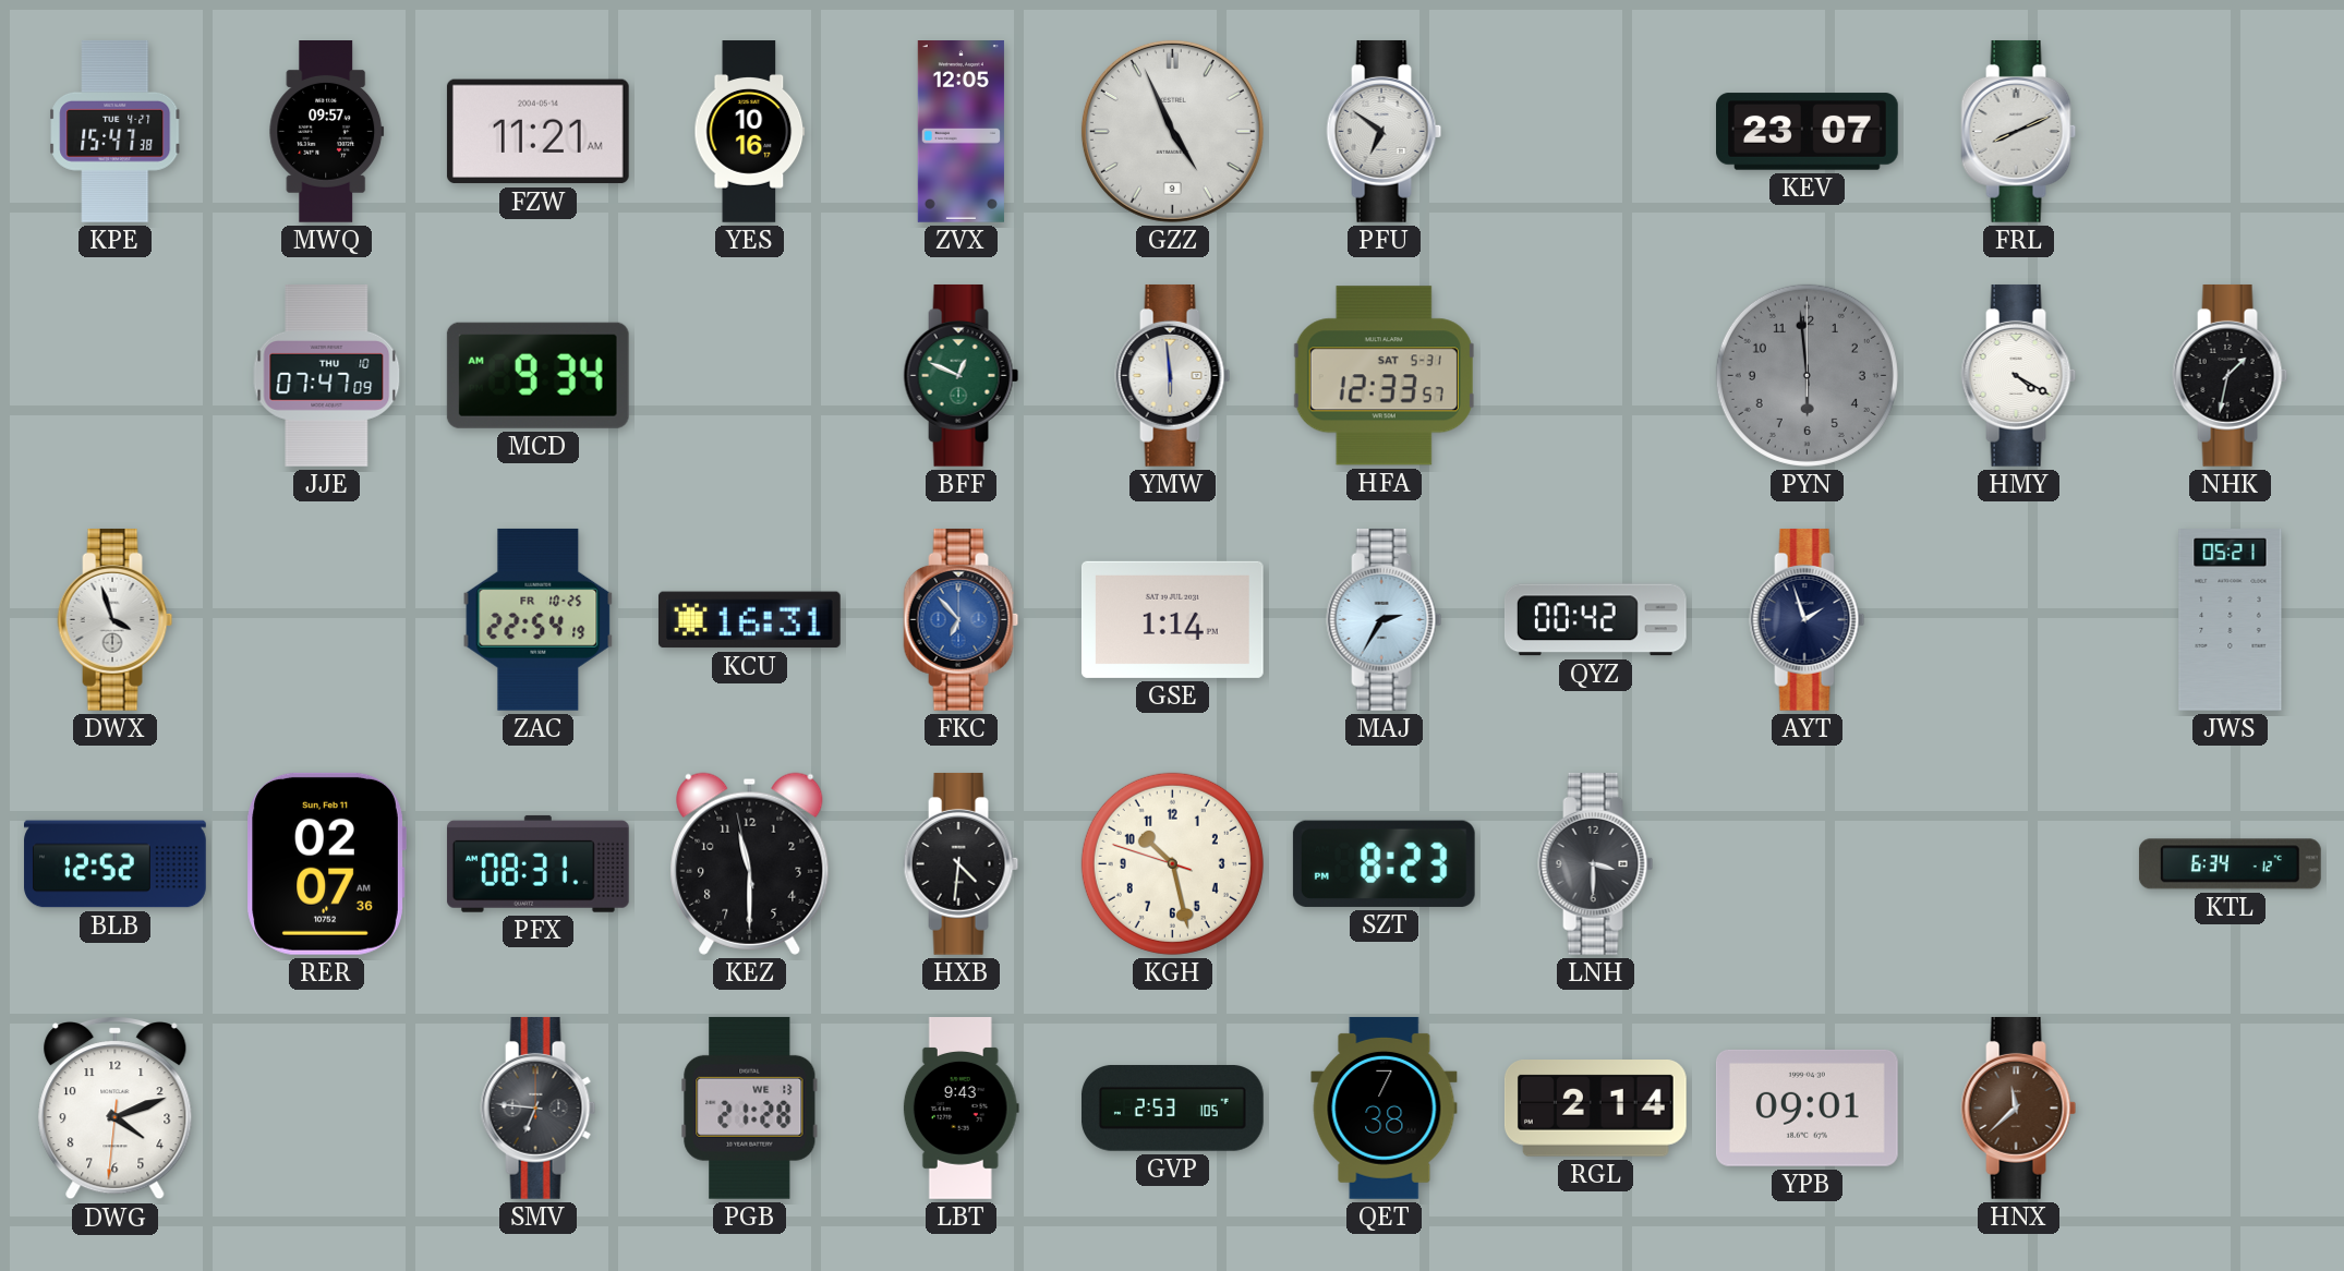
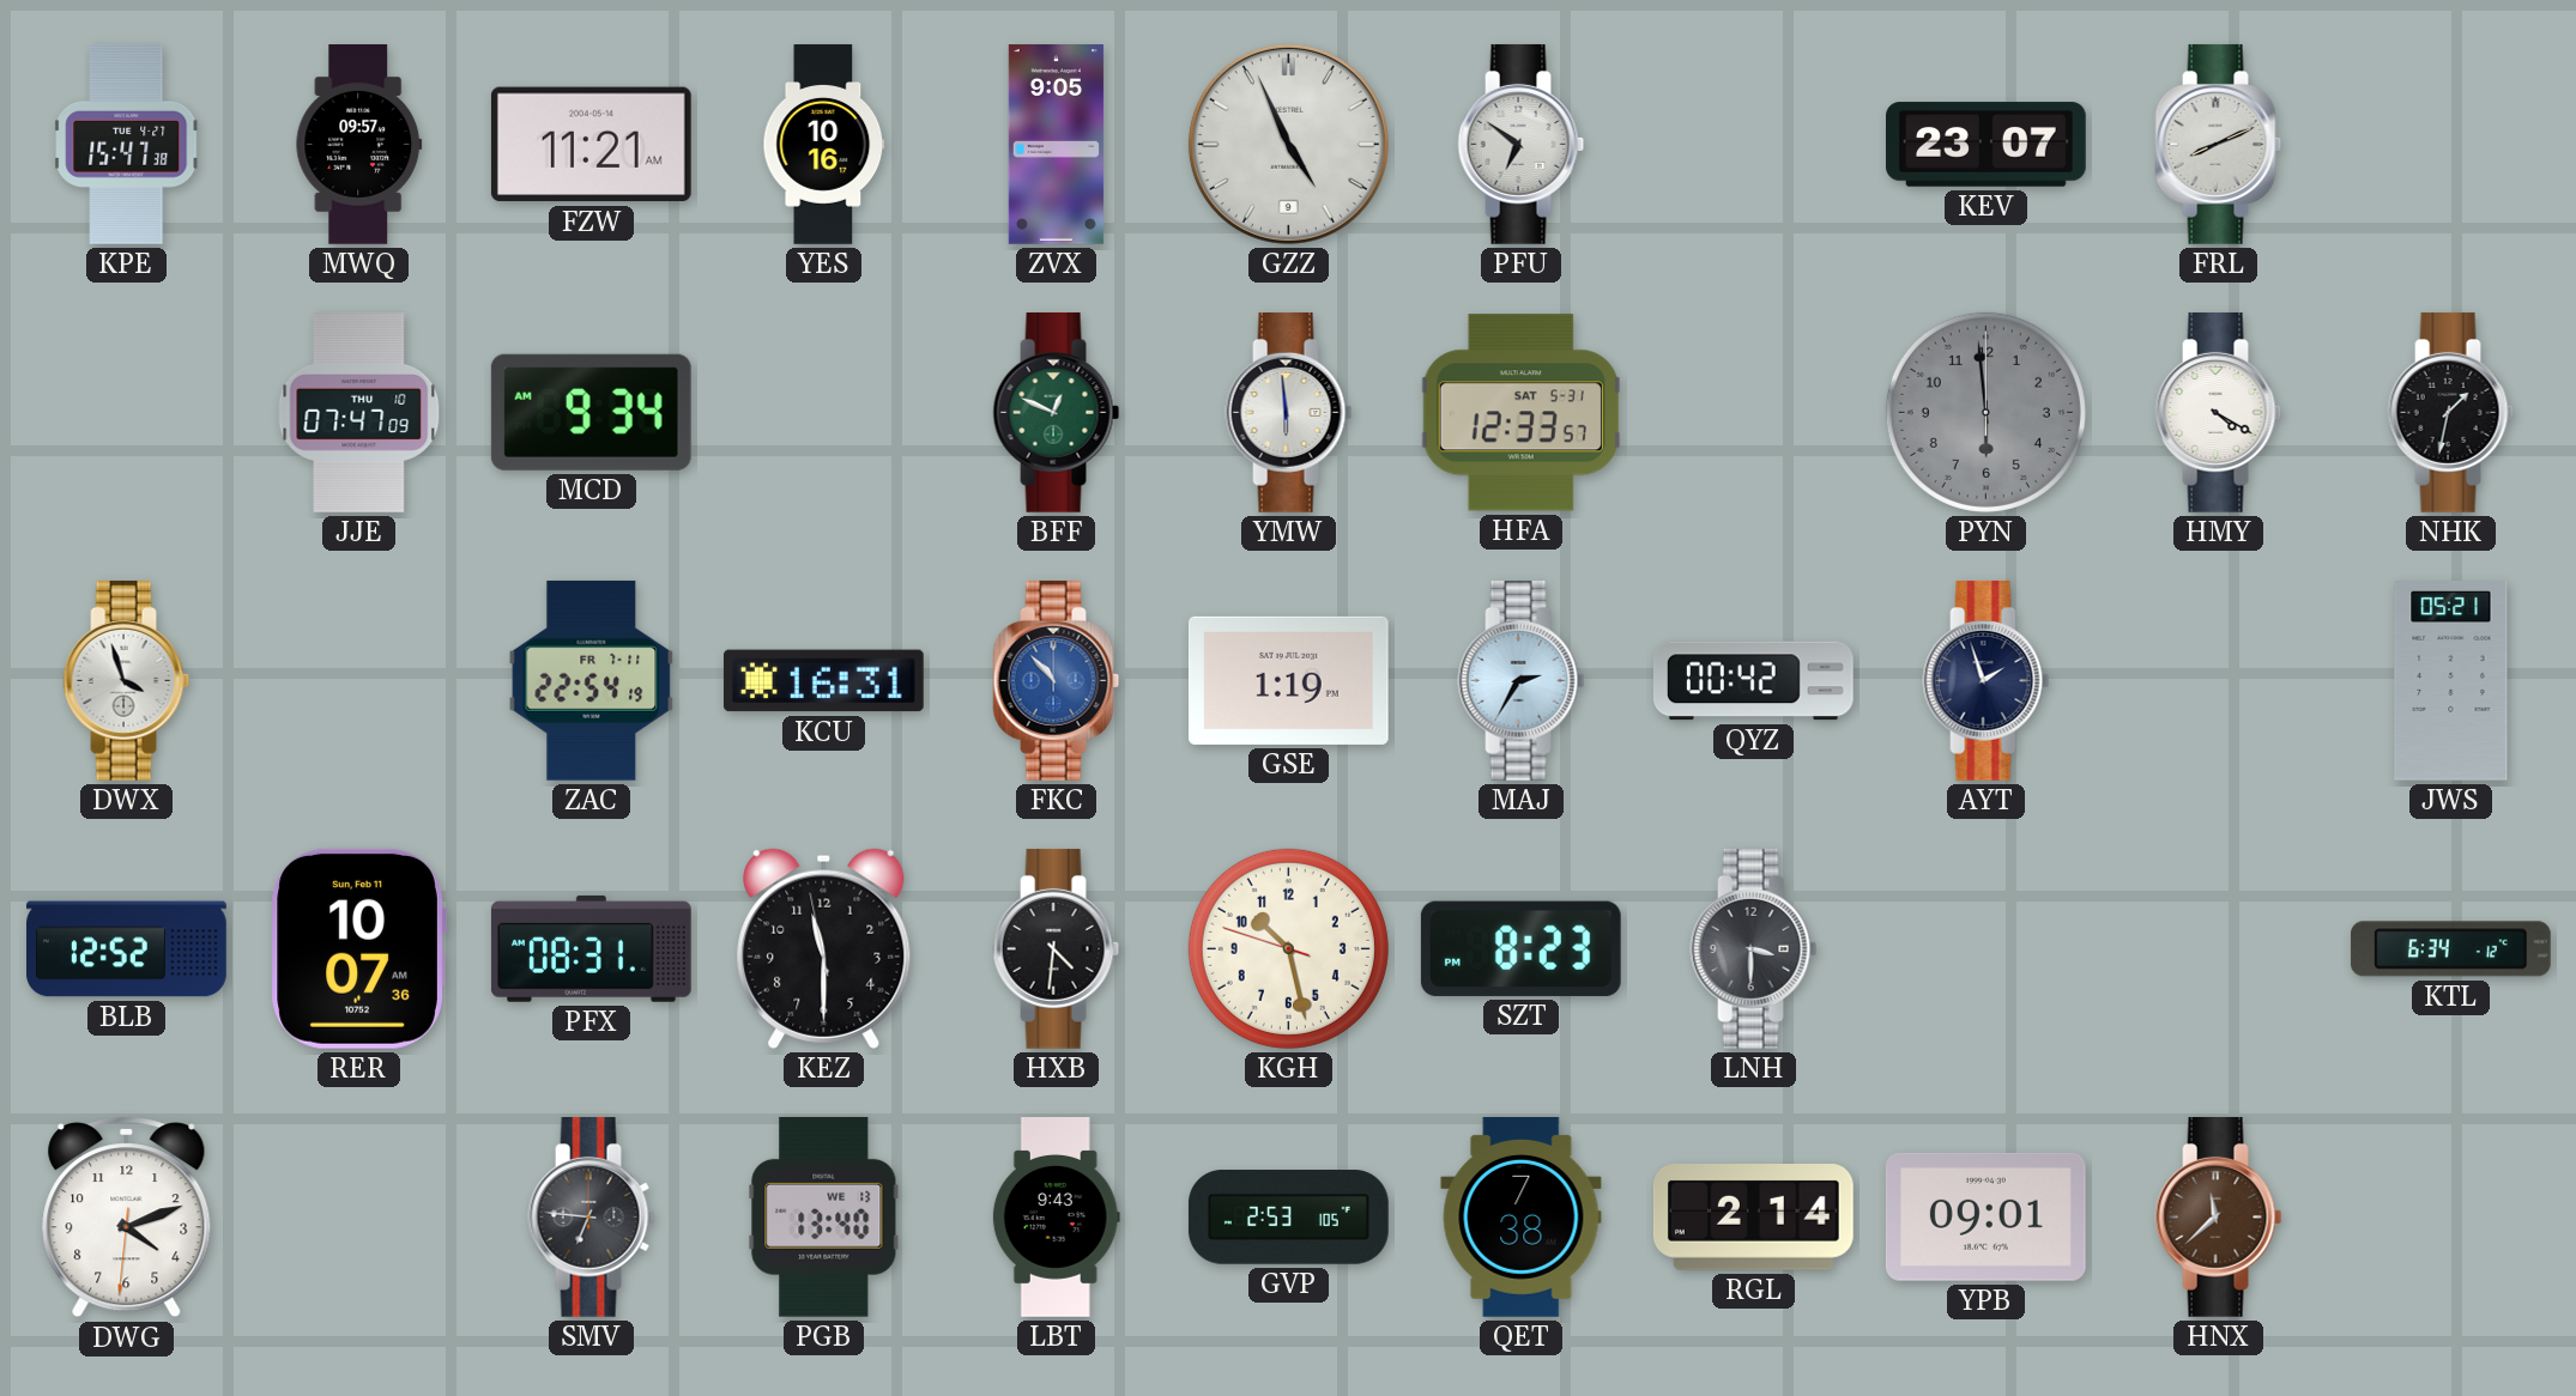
ZVX: 12:05 -> 9:05
ZAC date: FR 10-25 -> FR 7-11
FKC: 6:53 -> 10:53
GSE: 1:14 -> 1:19
RER: 02:07 -> 10:07
PGB: 21:28 -> 13:40
